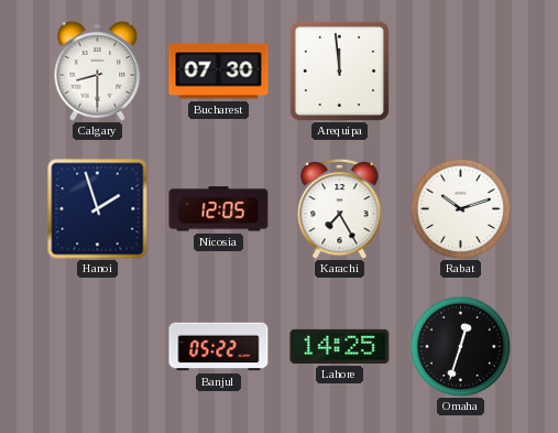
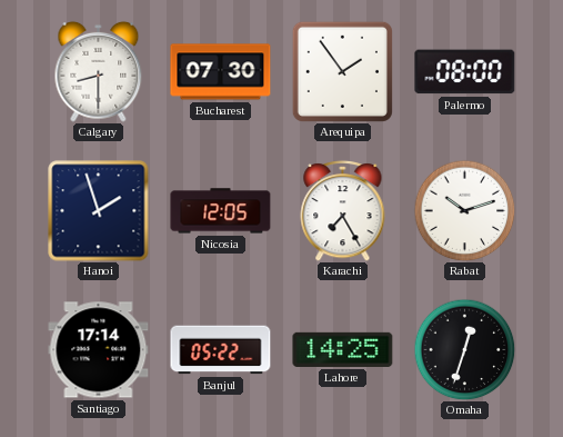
Arequipa: 11:59 -> 1:54
Palermo: none -> 08:00
Santiago: none -> 17:14
